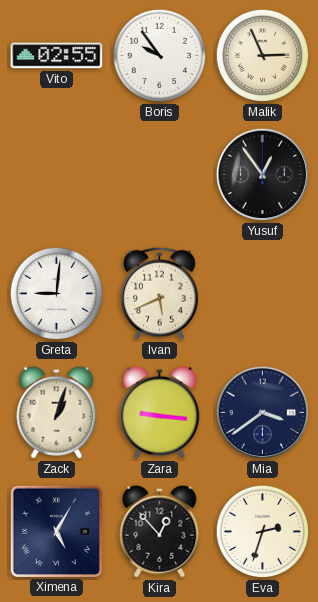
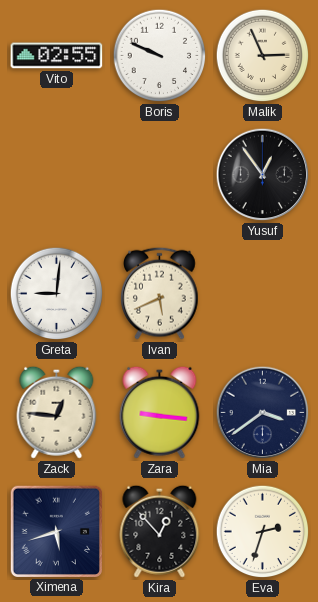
Boris: 9:54 -> 9:49
Zack: 1:03 -> 12:46
Ximena: 5:05 -> 5:42
